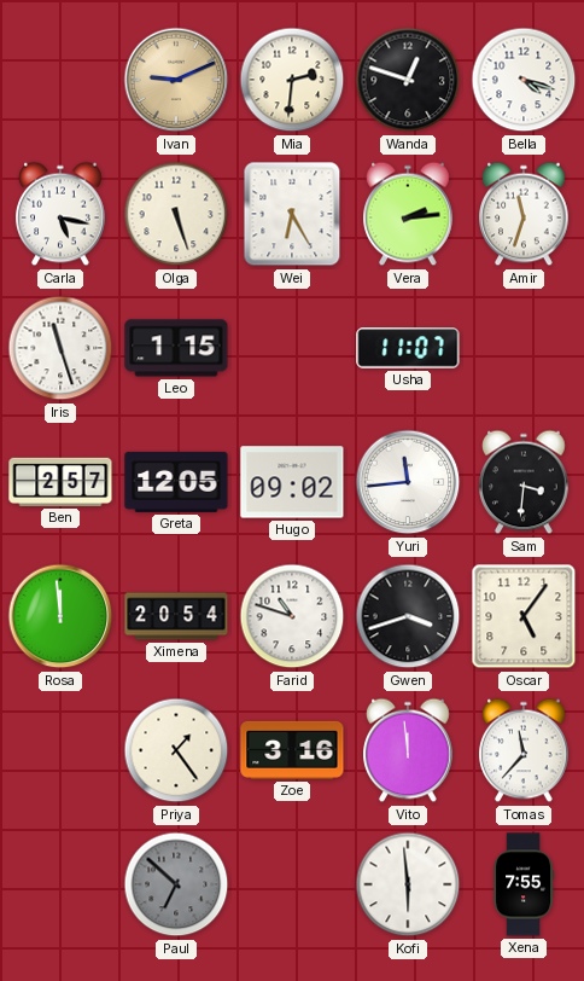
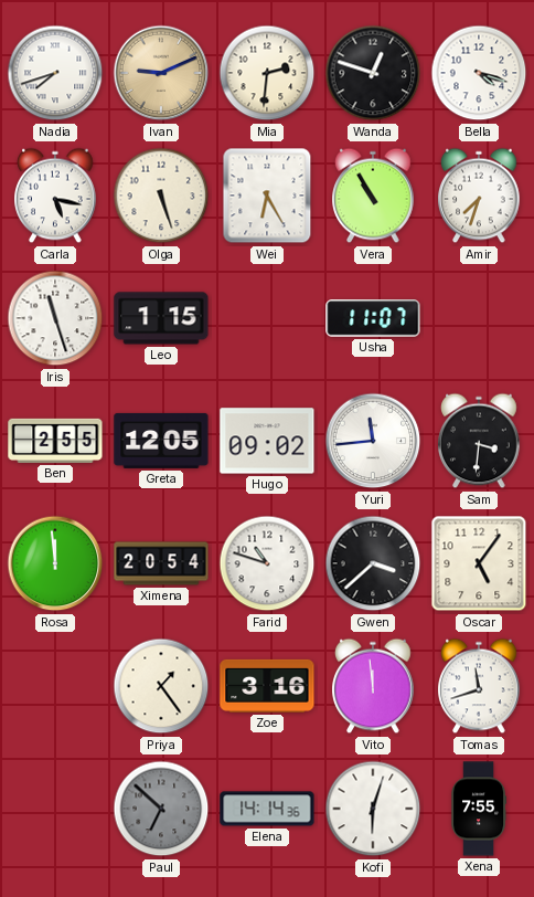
Nadia: none -> 7:42
Vera: 2:14 -> 10:55
Amir: 11:33 -> 7:33
Ben: 2:57 -> 2:55
Gwen: 3:42 -> 3:38
Tomas: 11:37 -> 11:42
Elena: none -> 14:14
Kofi: 5:59 -> 6:03
